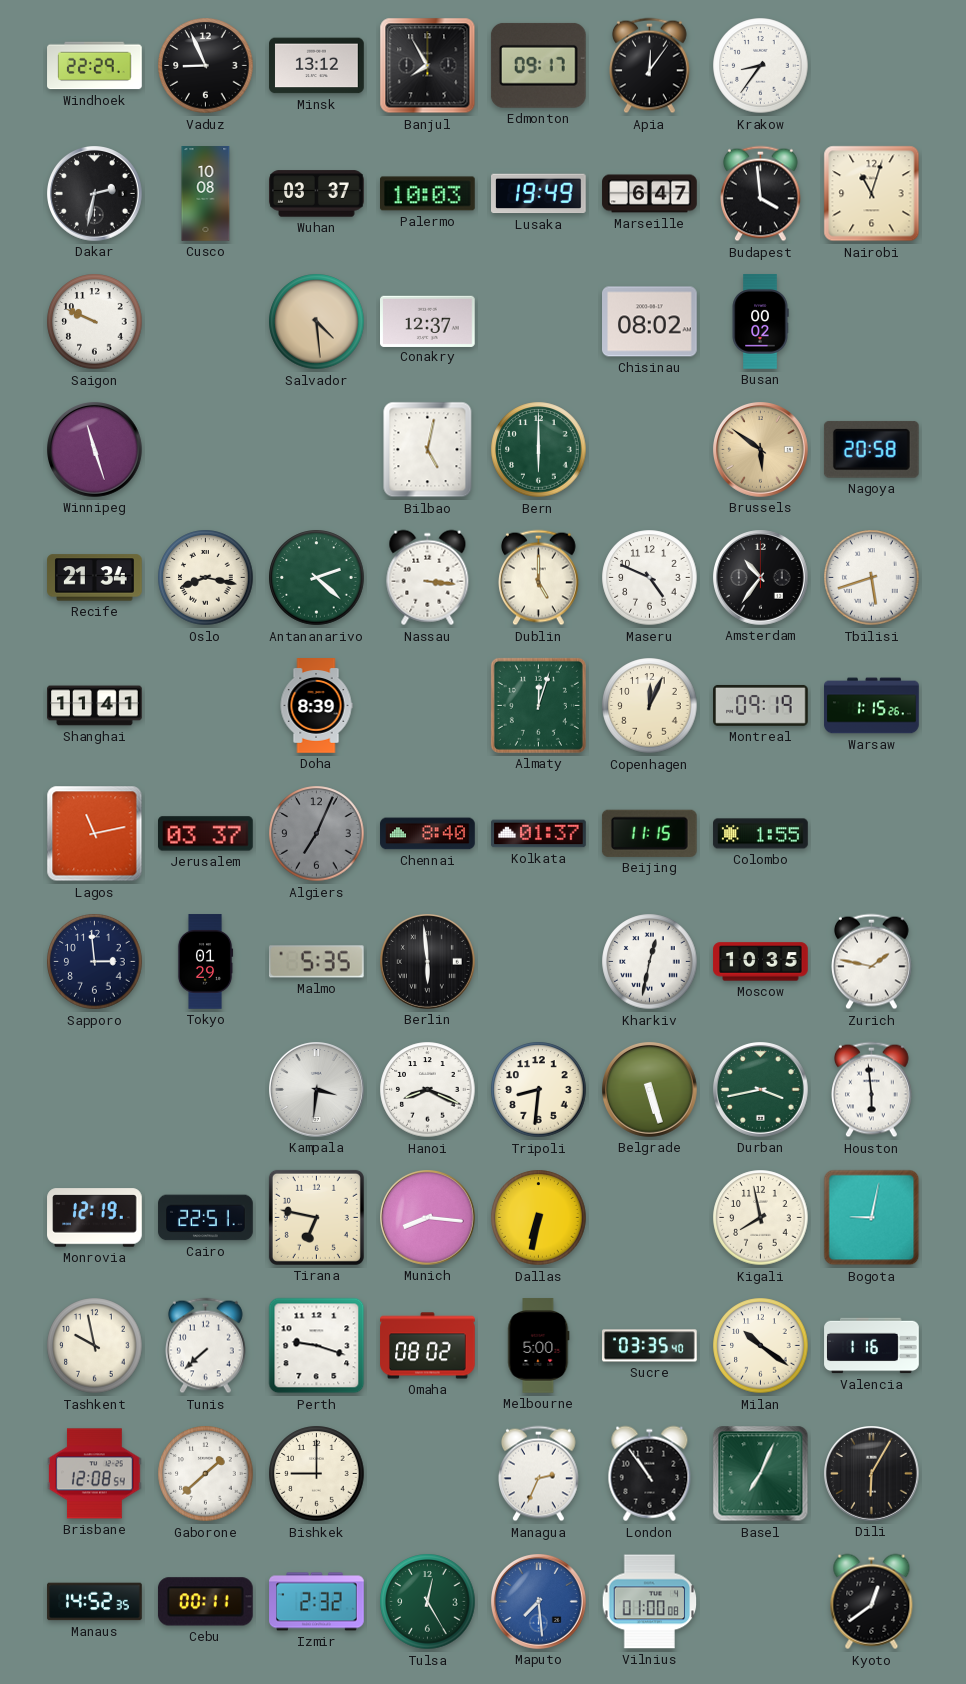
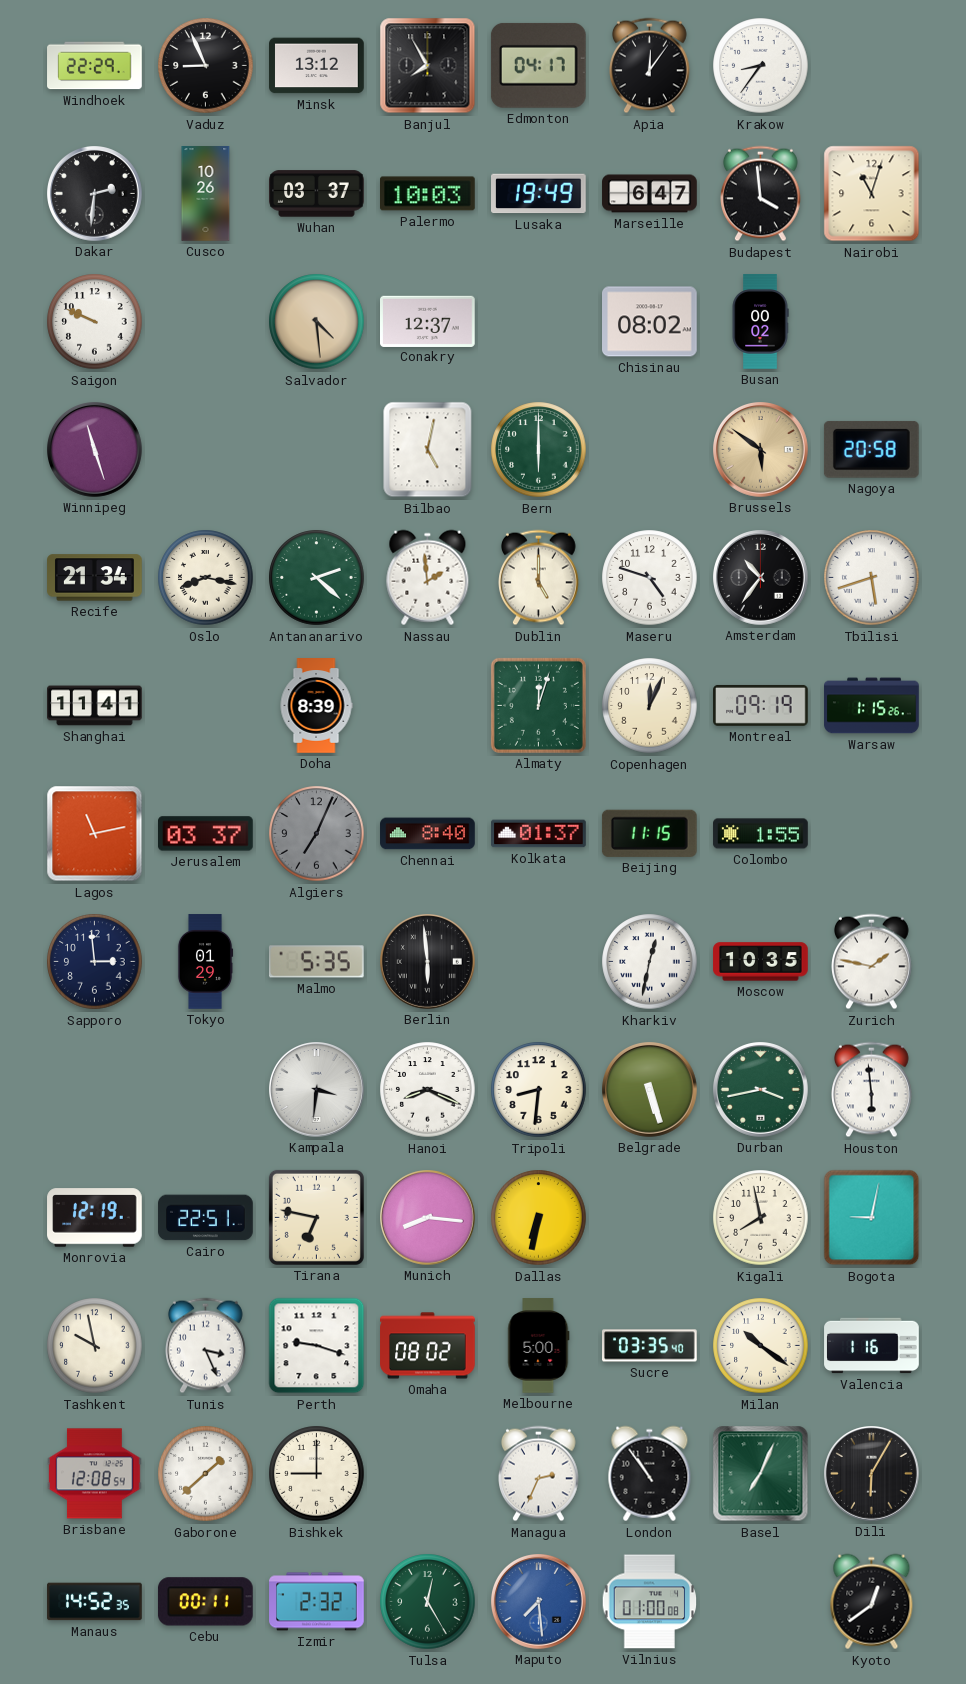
Edmonton: 09:17 -> 04:17
Dakar: 2:32 -> 2:31
Cusco: 10:08 -> 10:26
Nassau: 3:16 -> 1:59
Maseru: 4:49 -> 4:48
Tunis: 7:38 -> 3:26
